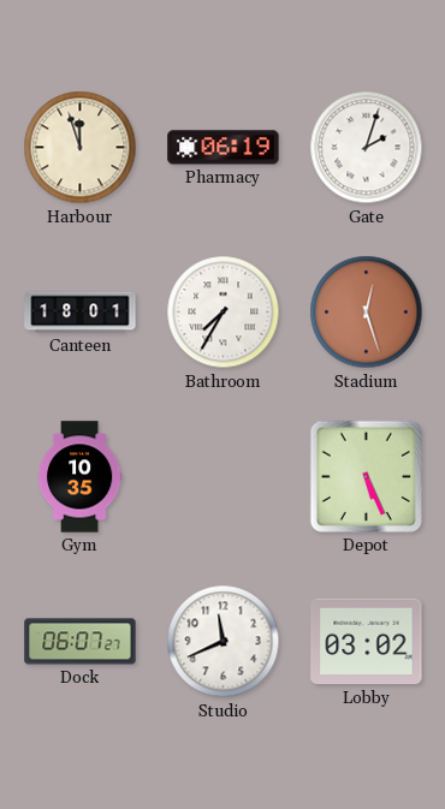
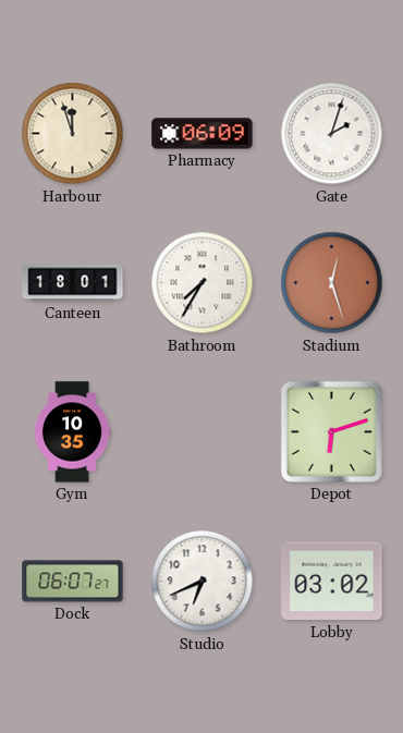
Pharmacy: 06:19 -> 06:09
Depot: 5:26 -> 6:12
Studio: 11:41 -> 6:41
